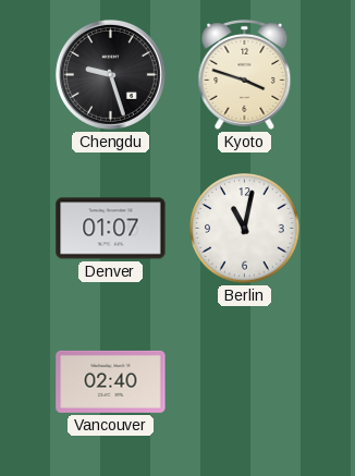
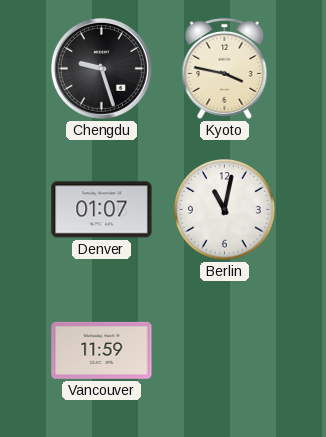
Kyoto: 3:48 -> 3:47
Vancouver: 02:40 -> 11:59
